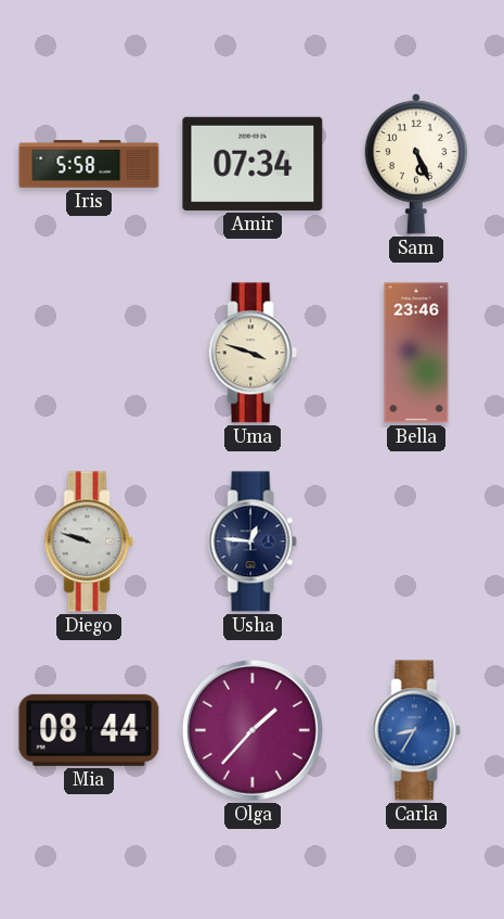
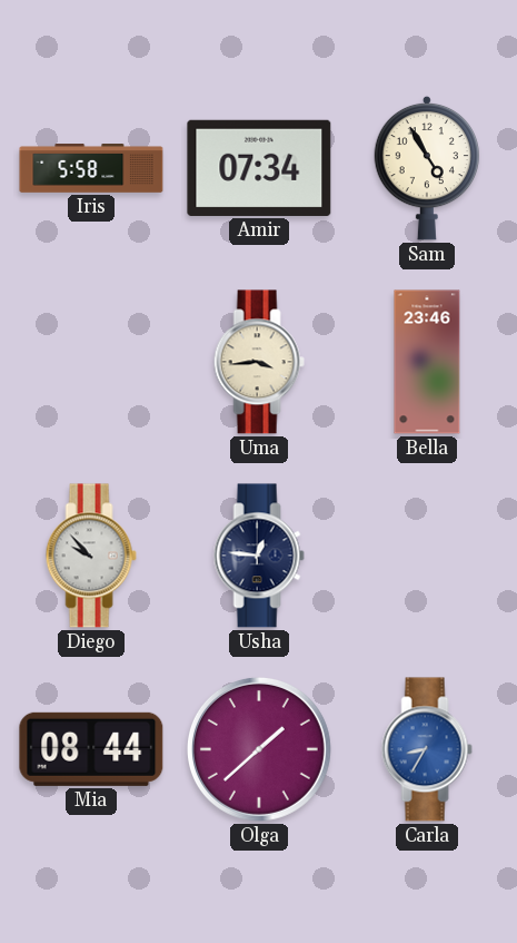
Sam: 5:26 -> 4:55
Uma: 3:48 -> 3:44
Diego: 9:48 -> 9:53
Olga: 1:37 -> 1:38
